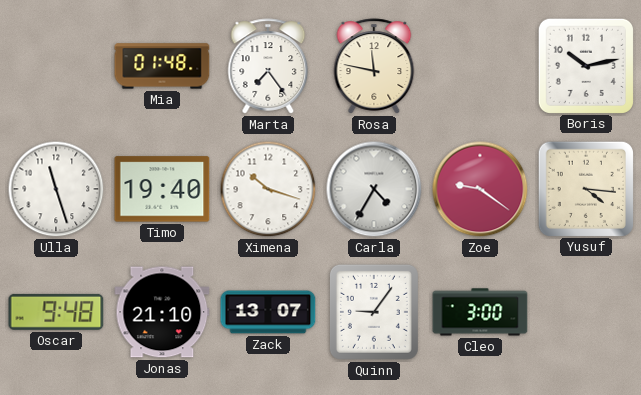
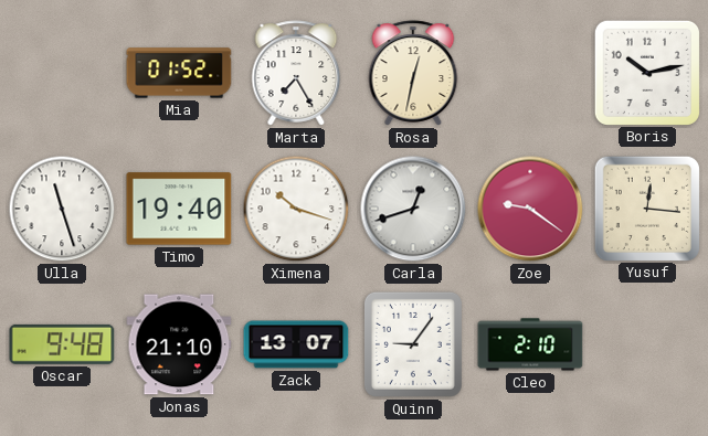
Mia: 01:48 -> 01:52
Marta: 7:24 -> 7:25
Rosa: 11:47 -> 12:32
Carla: 4:35 -> 12:42
Yusuf: 4:16 -> 12:16
Cleo: 3:00 -> 2:10
